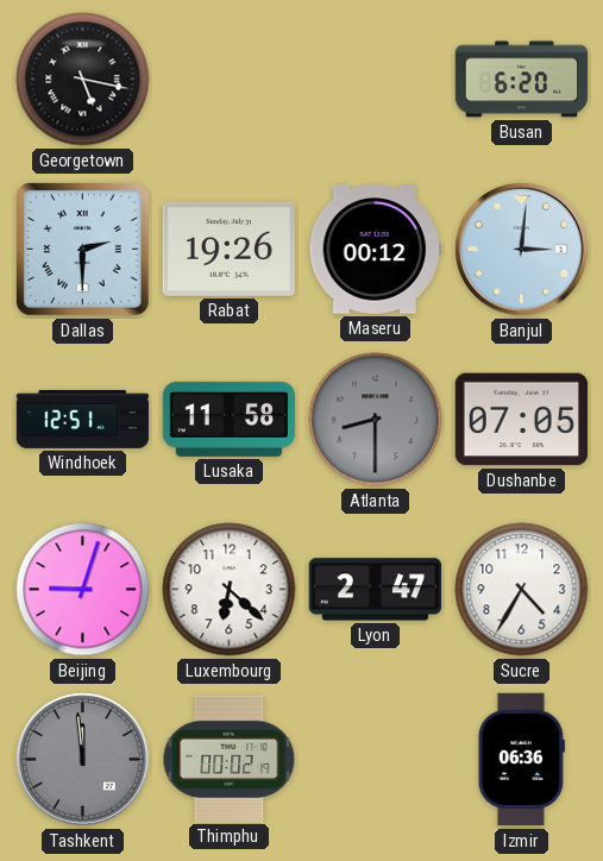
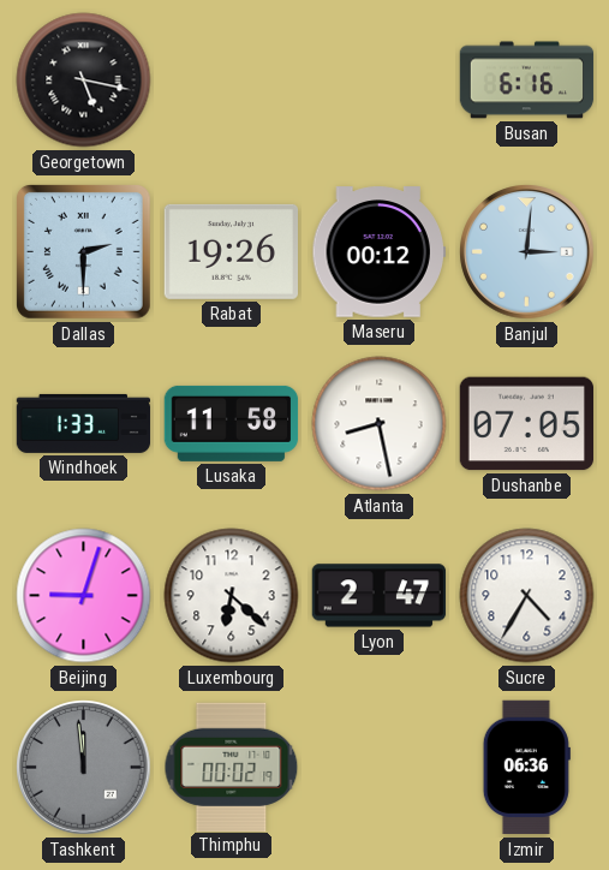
Busan: 6:20 -> 6:16
Windhoek: 12:51 -> 1:33
Atlanta: 8:30 -> 8:28
Atlanta dial: grey -> white
